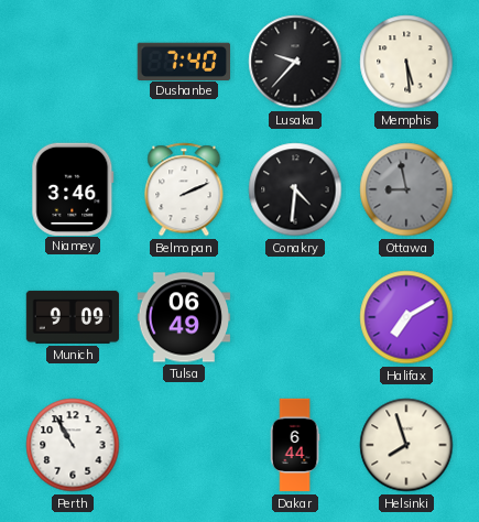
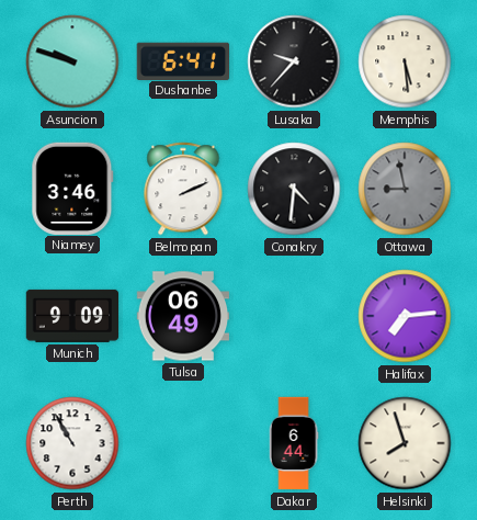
Asuncion: none -> 9:48
Dushanbe: 7:40 -> 6:41
Halifax: 7:10 -> 7:14
